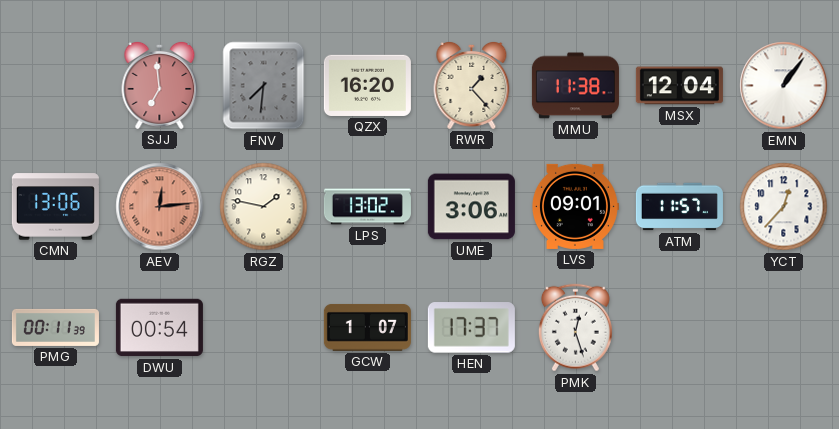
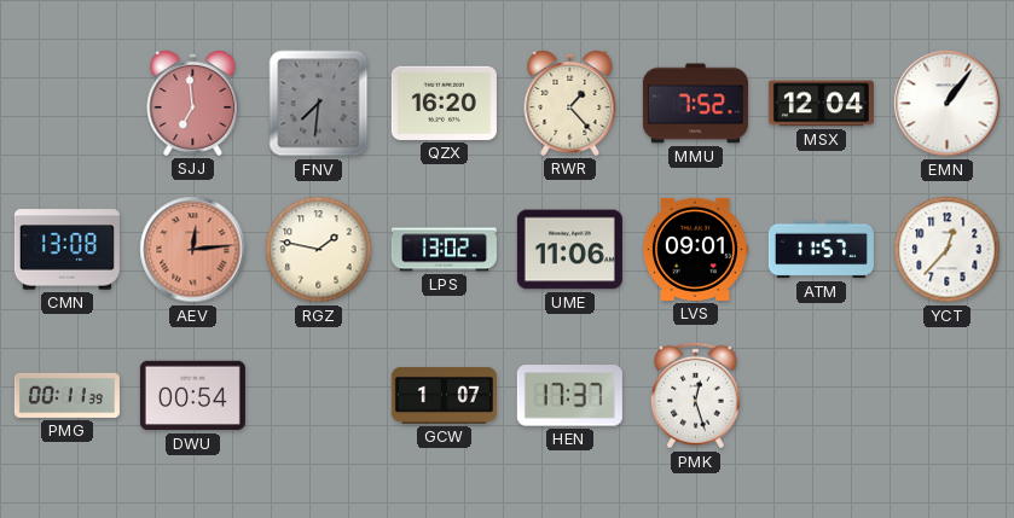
MMU: 11:38 -> 7:52
CMN: 13:06 -> 13:08
UME: 3:06 -> 11:06
